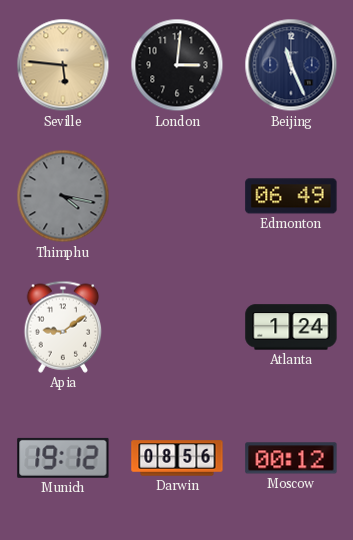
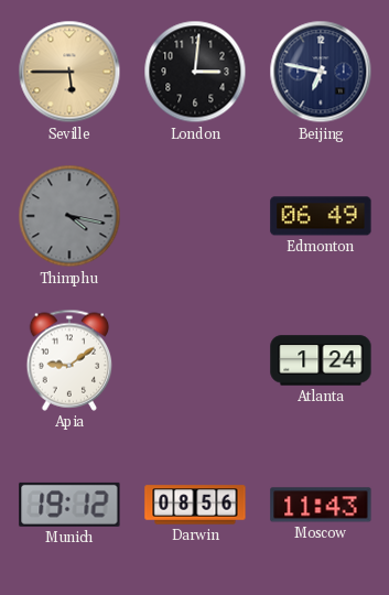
Seville: 5:46 -> 5:45
Beijing: 11:26 -> 6:47
Moscow: 00:12 -> 11:43
